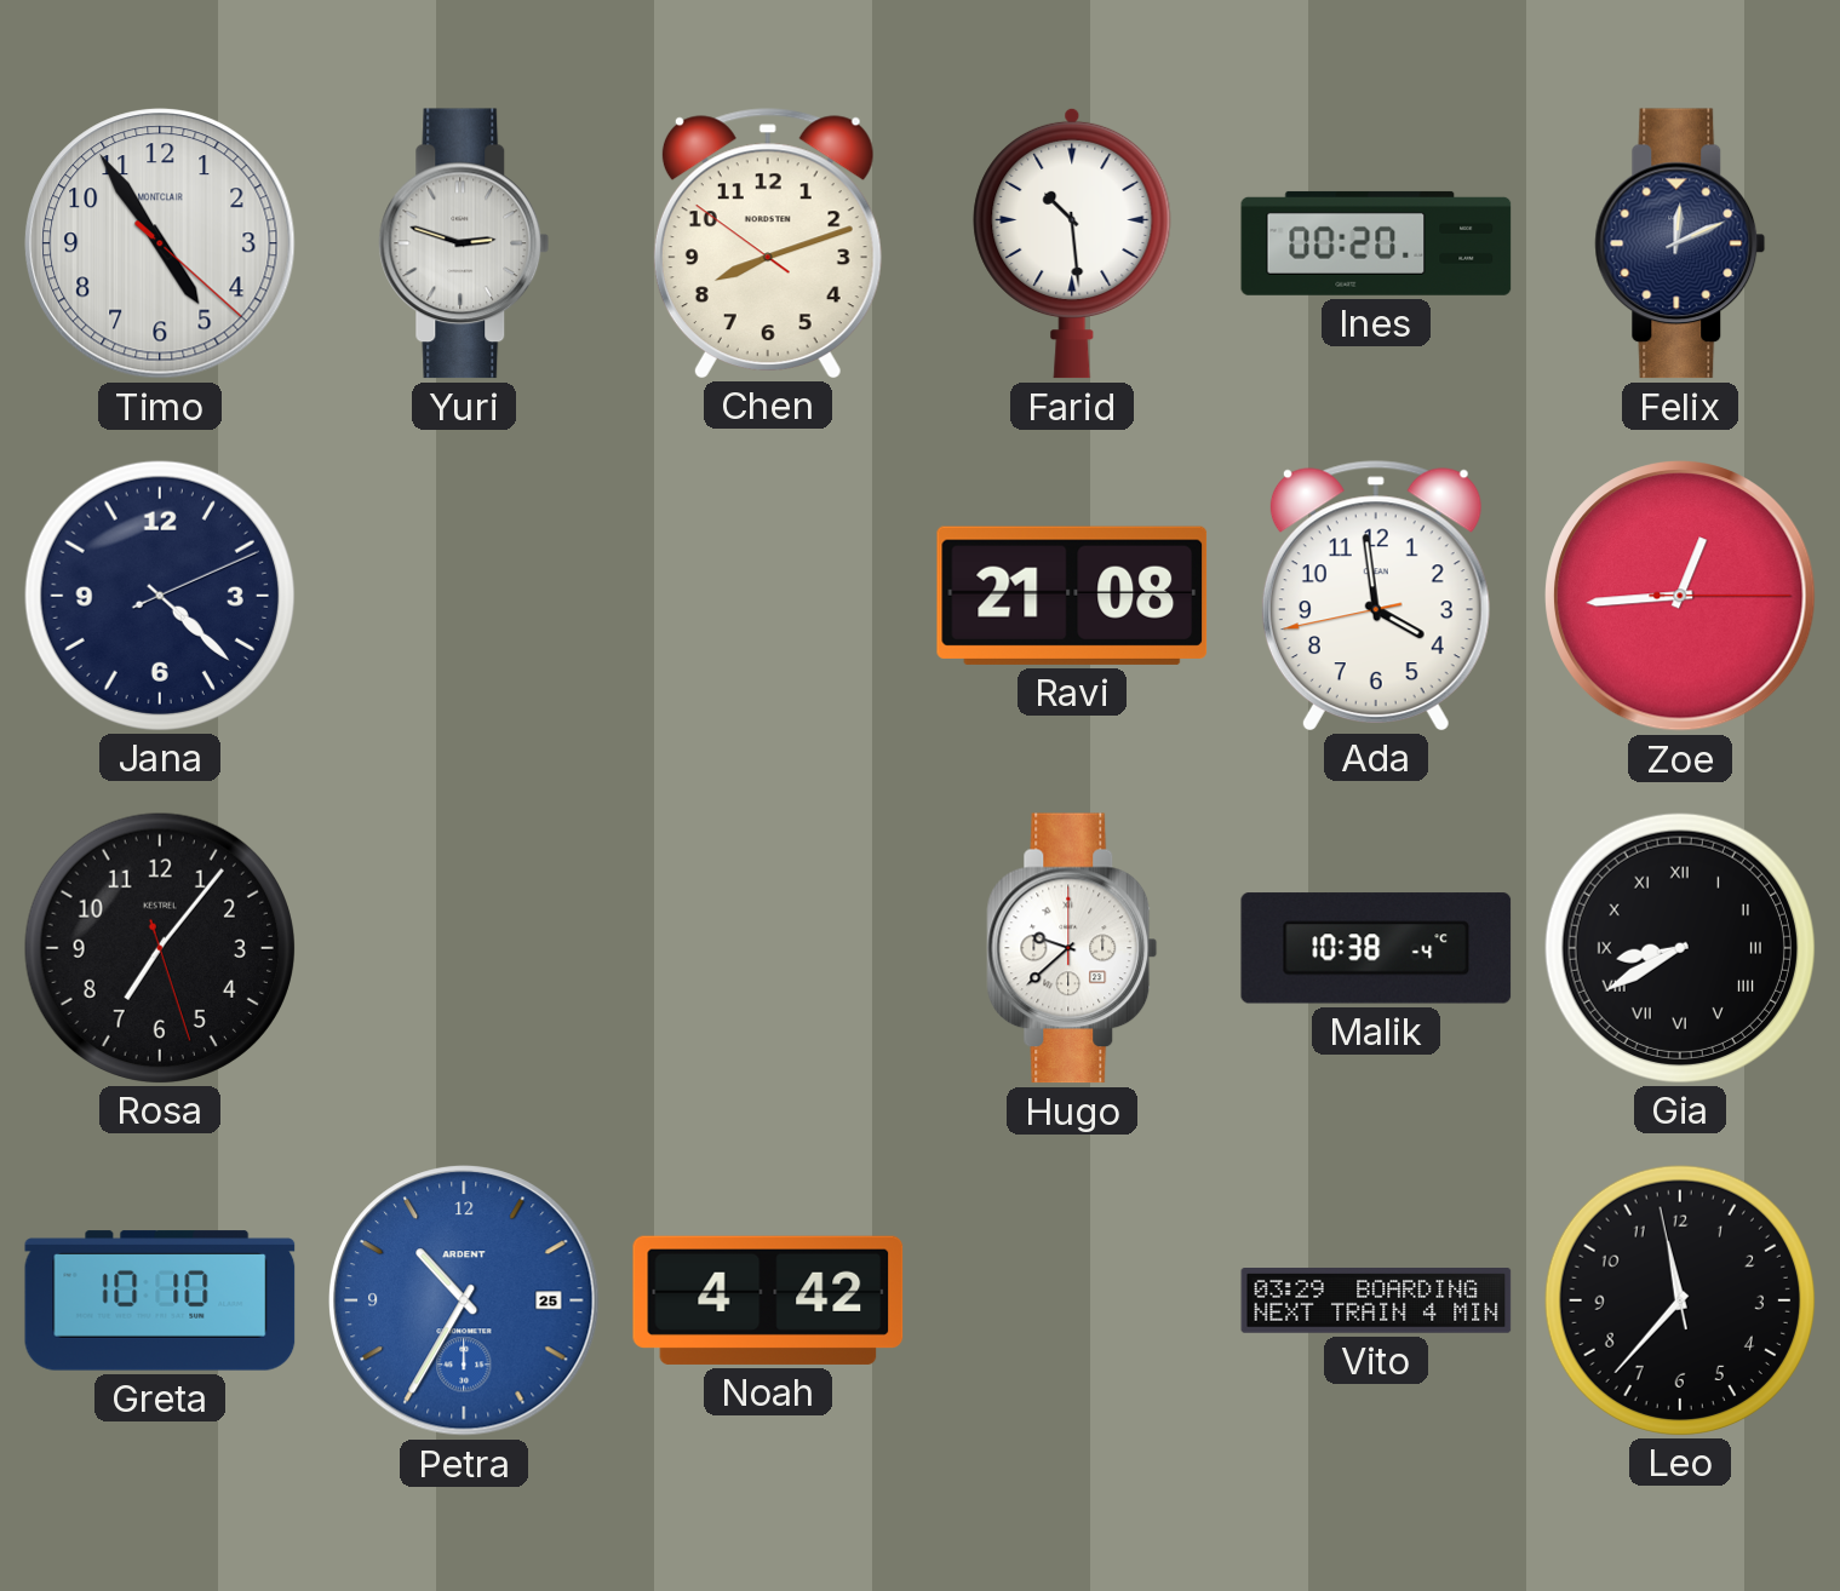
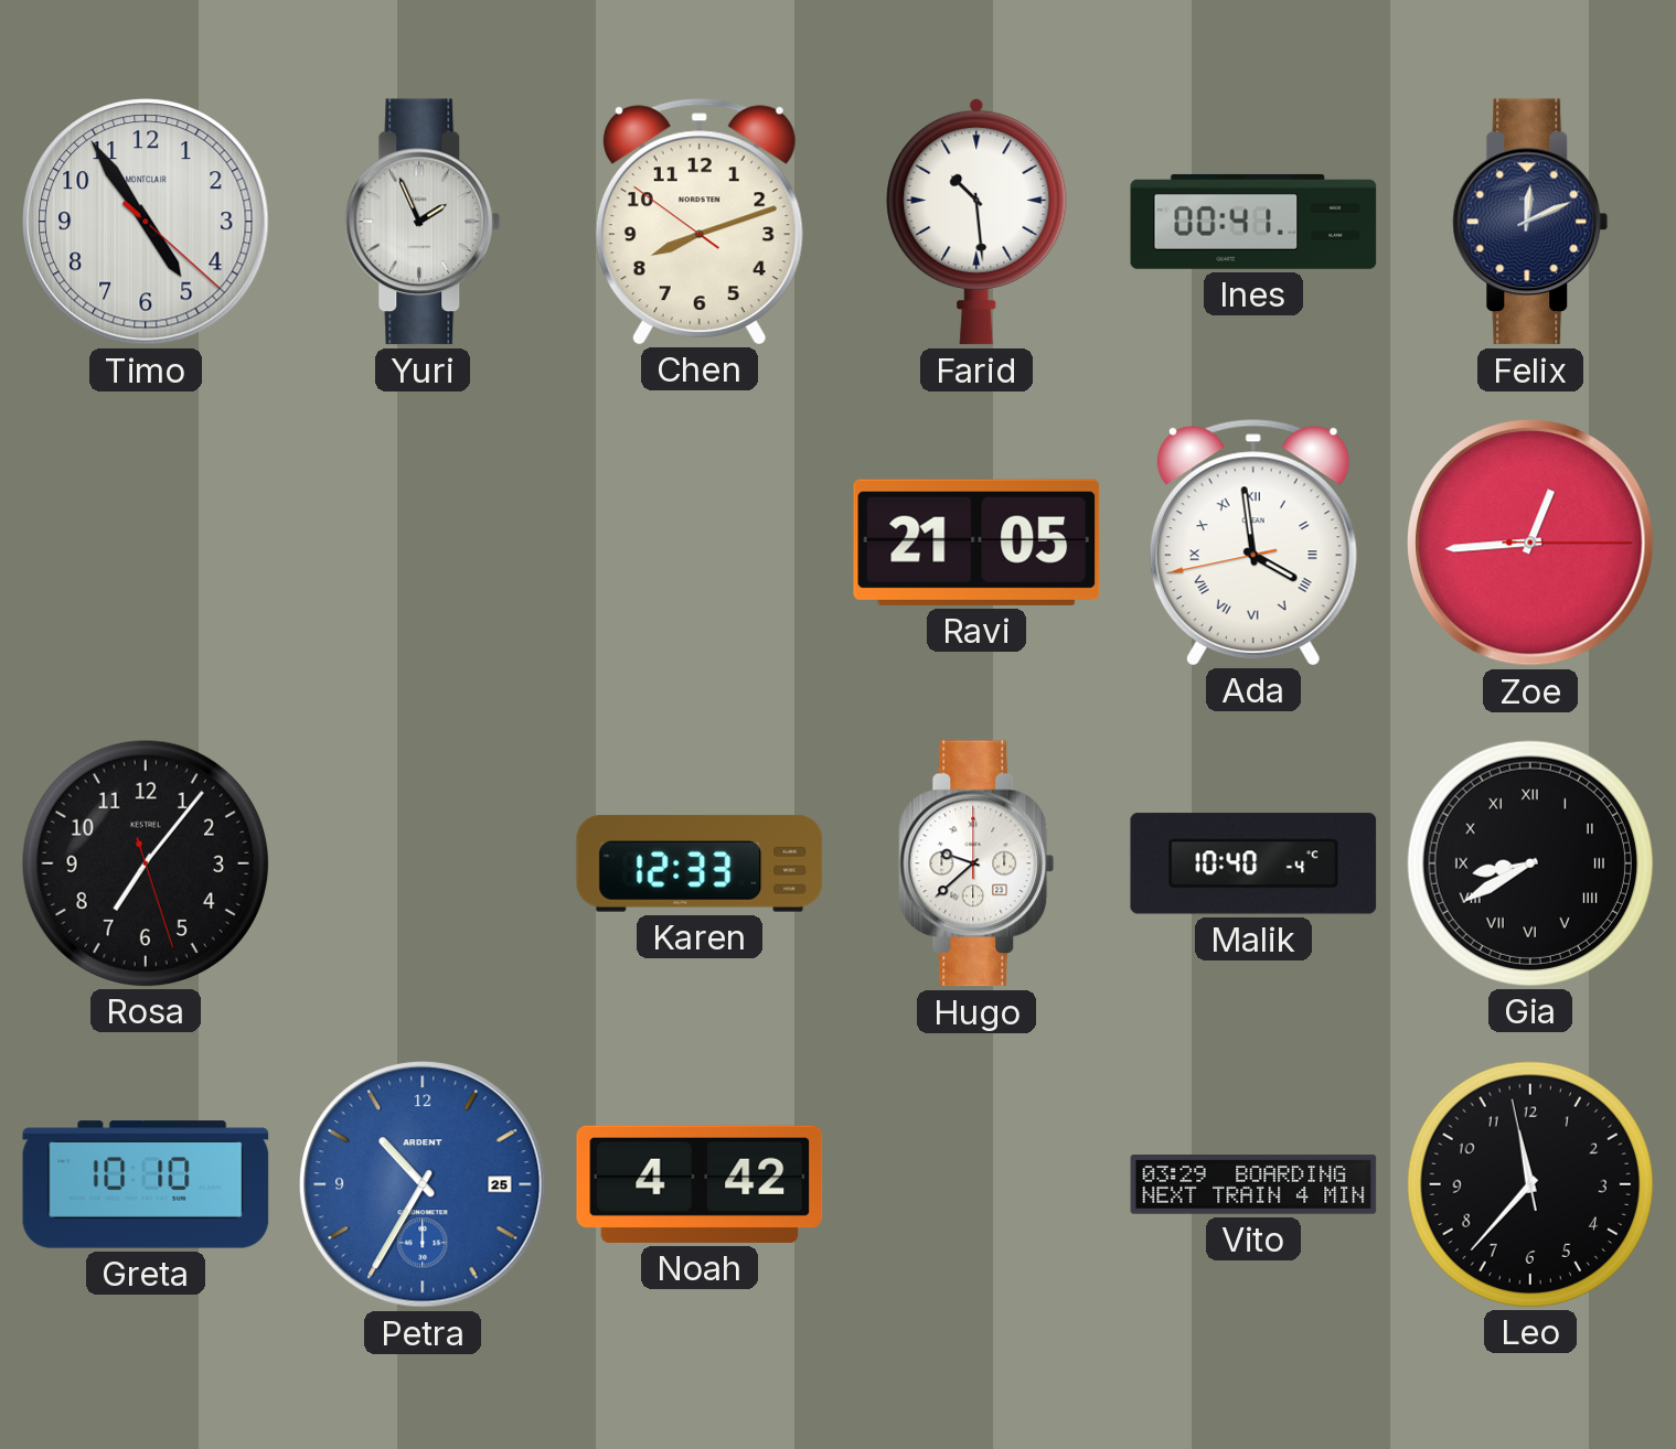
Yuri: 2:48 -> 1:56
Ines: 00:20 -> 00:41
Jana: 4:22 -> none
Ravi: 21:08 -> 21:05
Ada numerals: Arabic -> Roman
Karen: none -> 12:33
Malik: 10:38 -> 10:40
